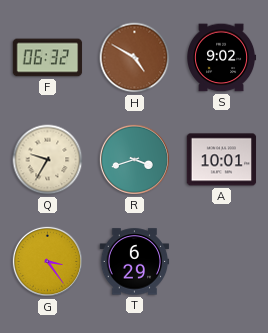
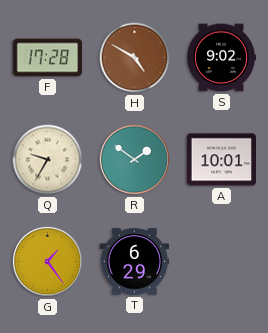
F: 06:32 -> 17:28
R: 3:42 -> 1:51
G: 3:24 -> 1:24
